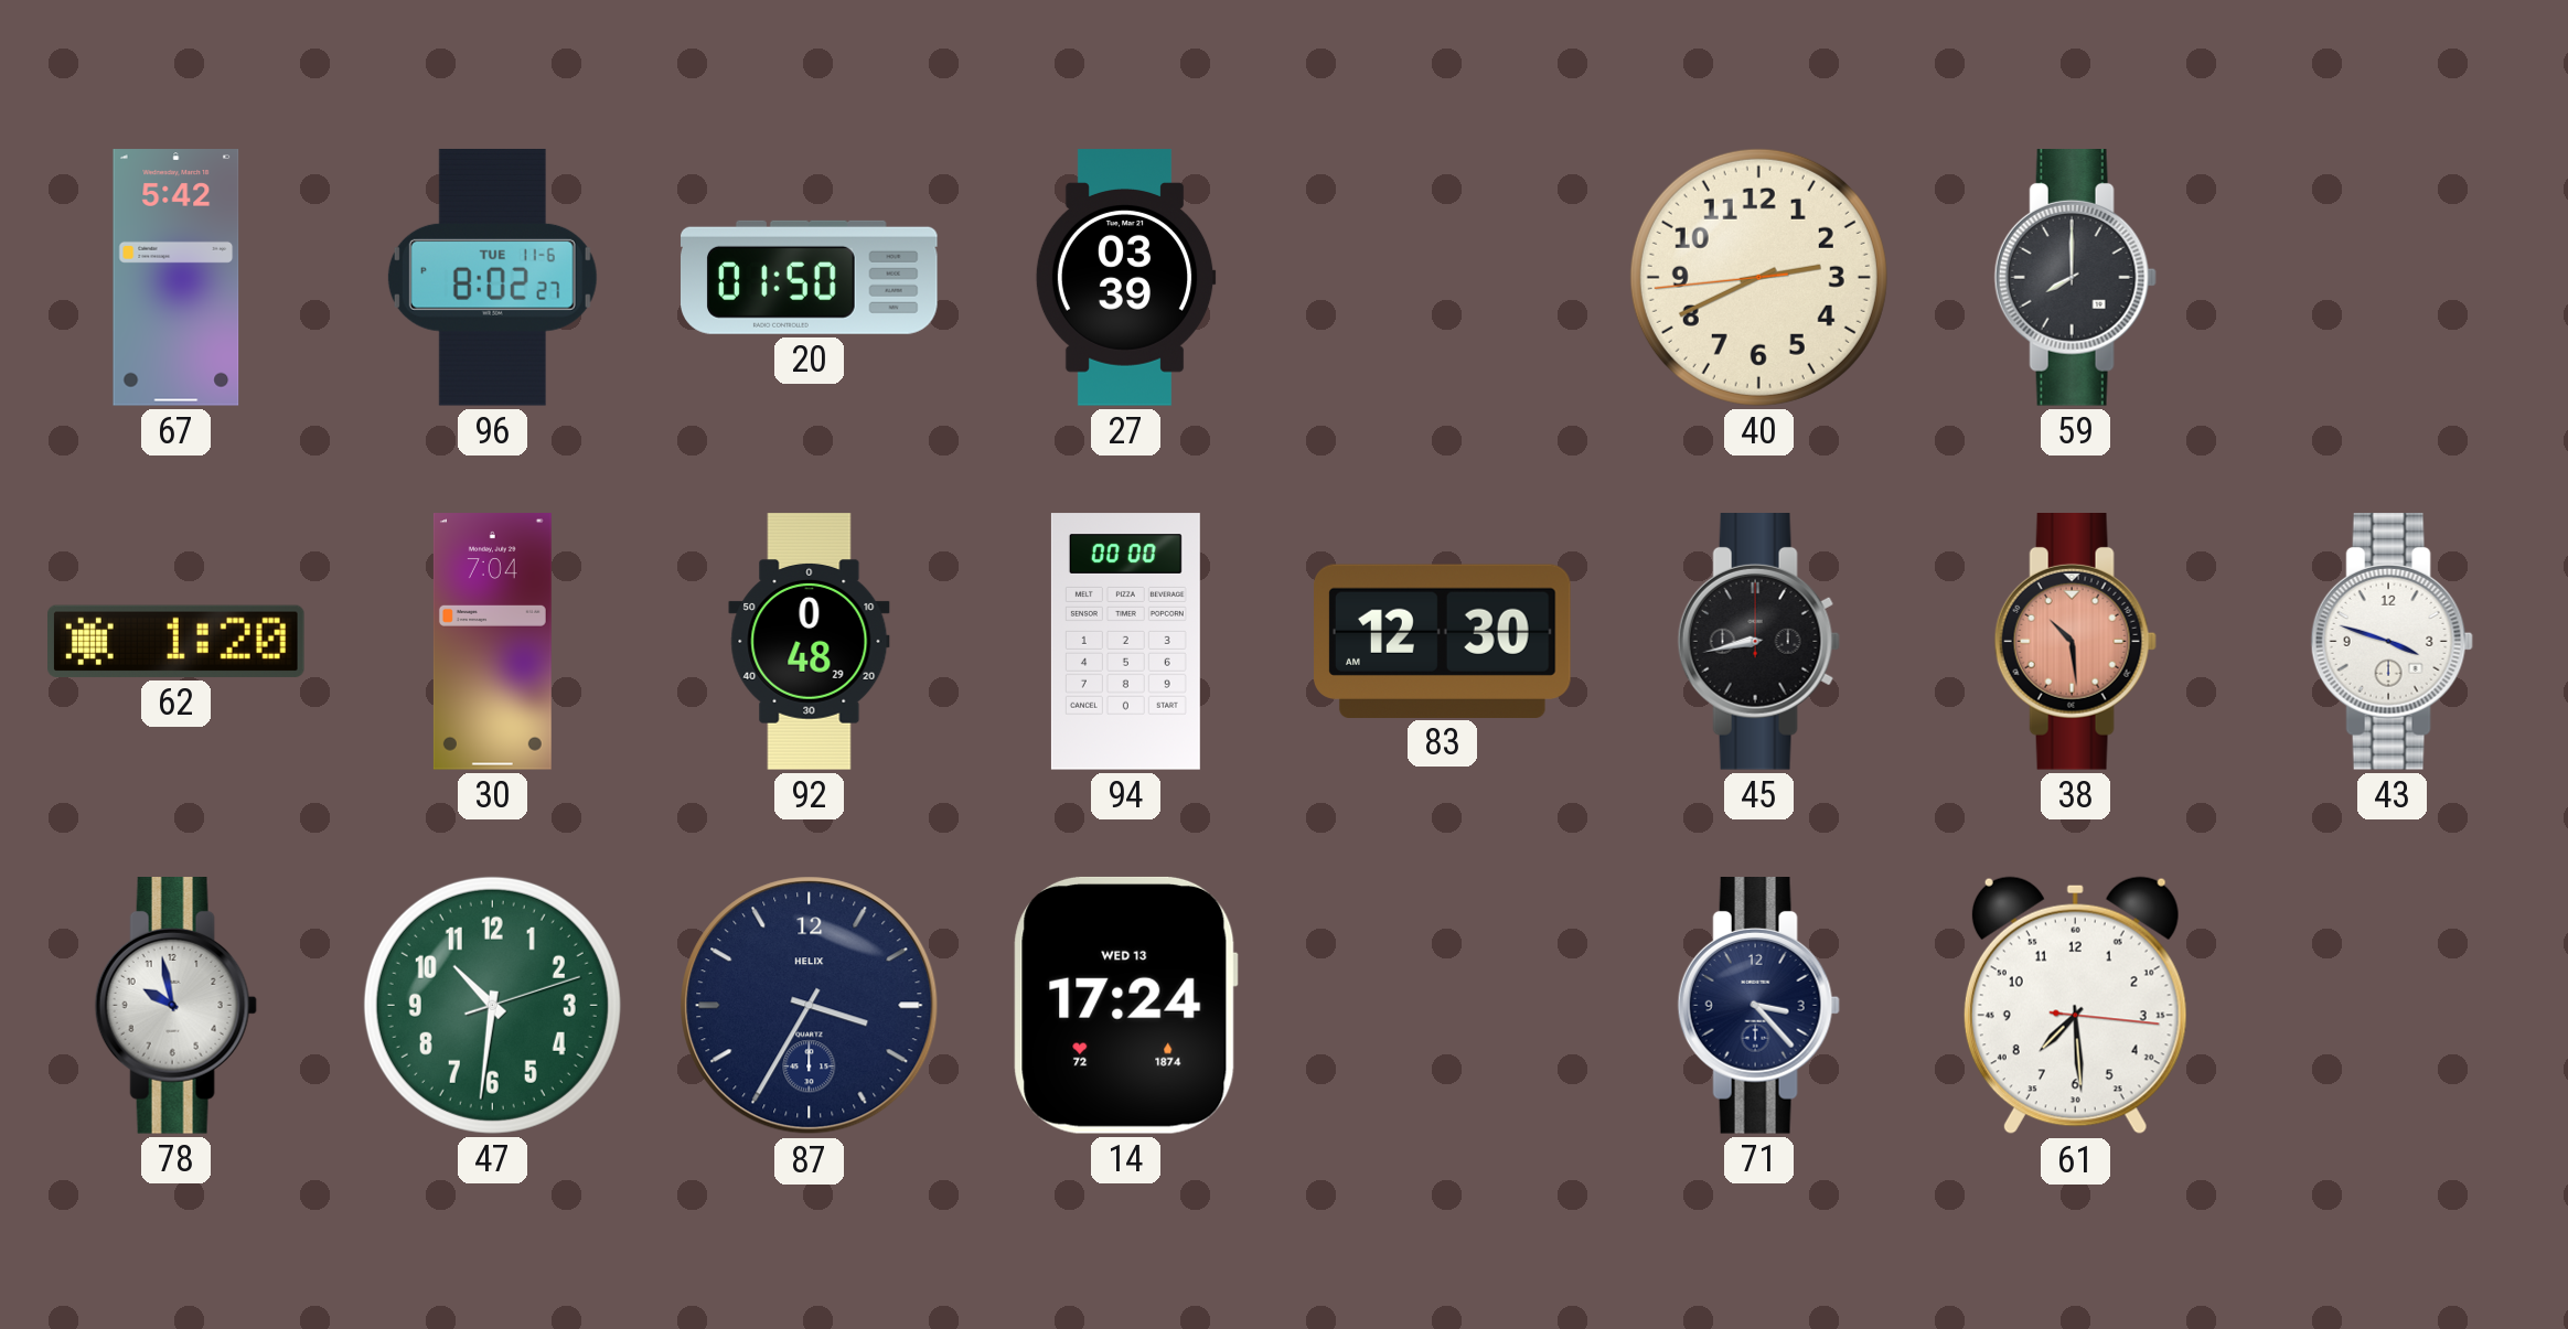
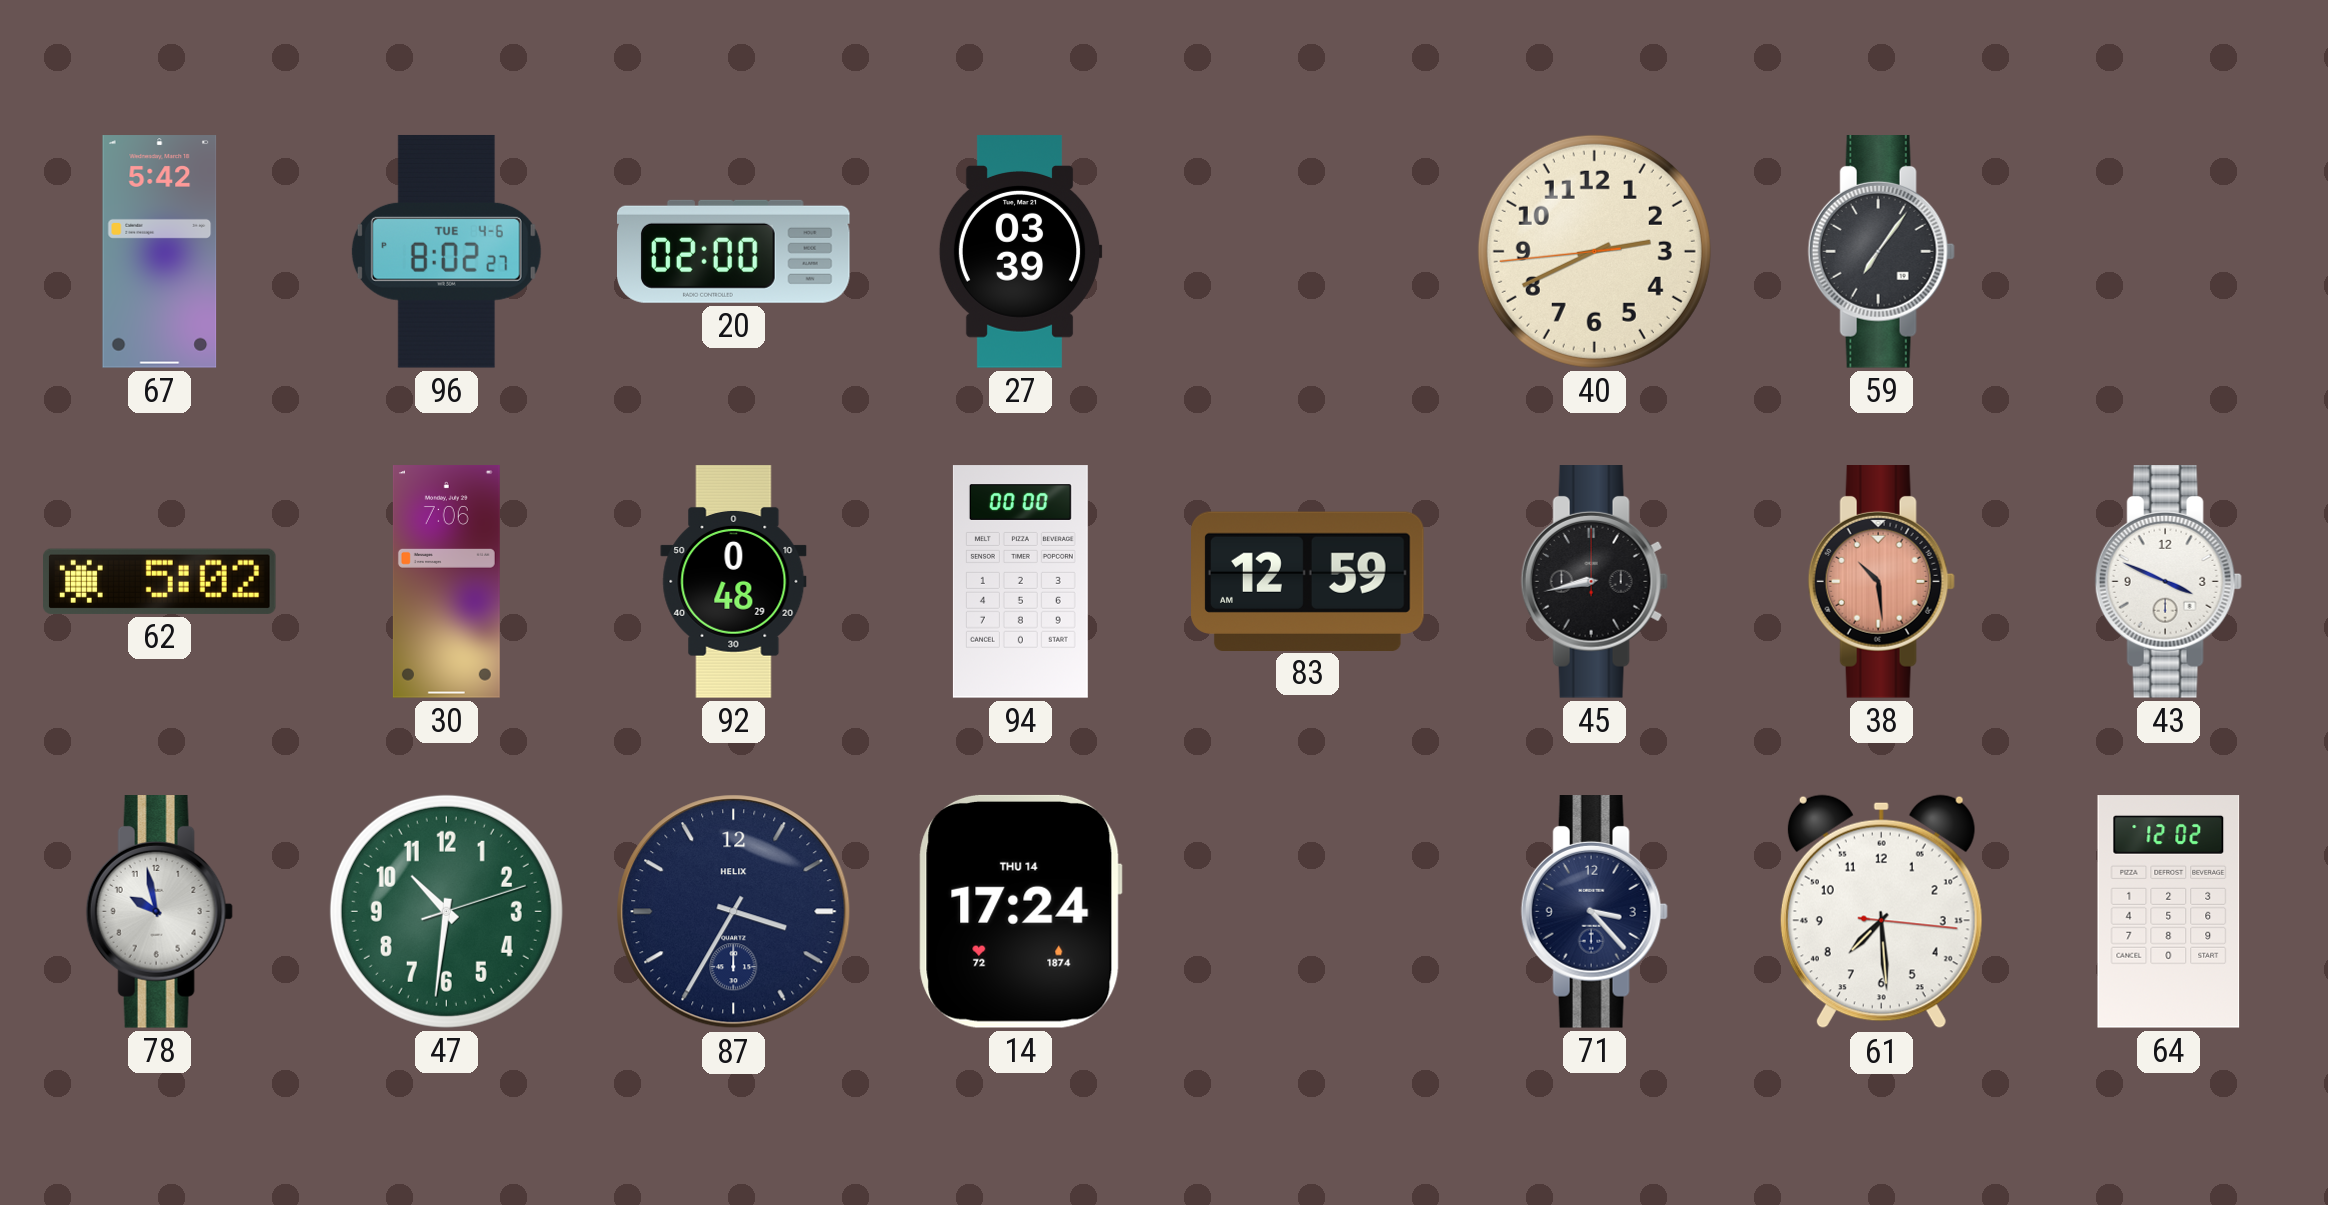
96 date: TUE 11-6 -> TUE 4-6
20: 01:50 -> 02:00
59: 8:00 -> 7:06
62: 1:20 -> 5:02
30: 7:04 -> 7:06
83: 12:30 -> 12:59
43: 3:48 -> 3:49
14 date: WED 13 -> THU 14
64: none -> 12:02
